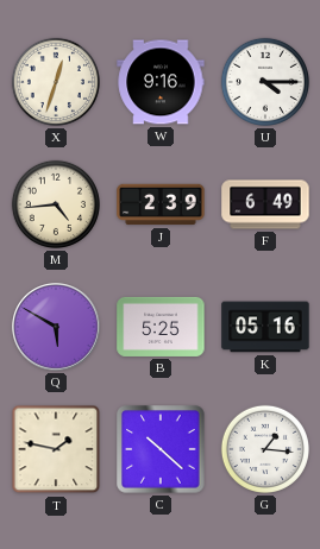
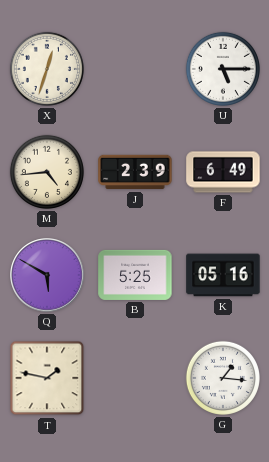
W: 9:16 -> none
U: 4:15 -> 5:15
C: 10:22 -> none
